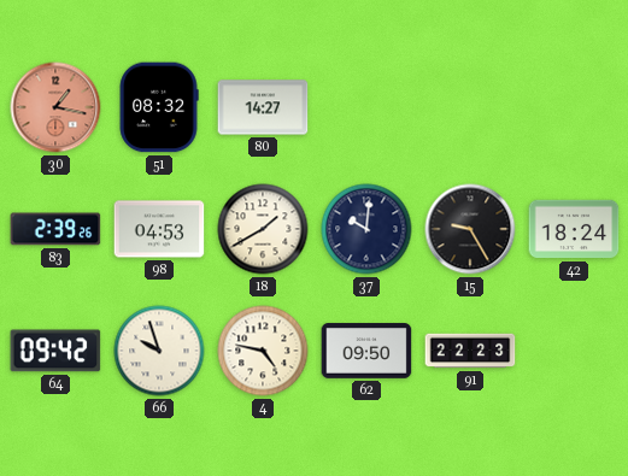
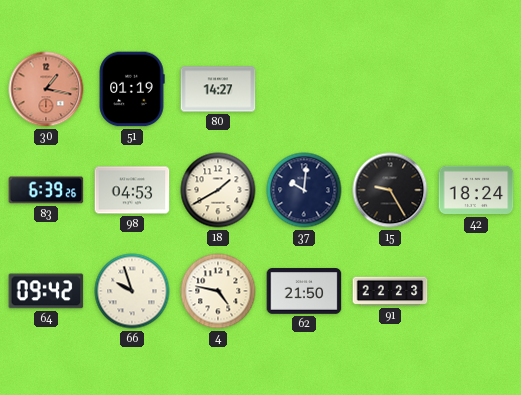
51: 08:32 -> 01:19
83: 2:39 -> 6:39
62: 09:50 -> 21:50
